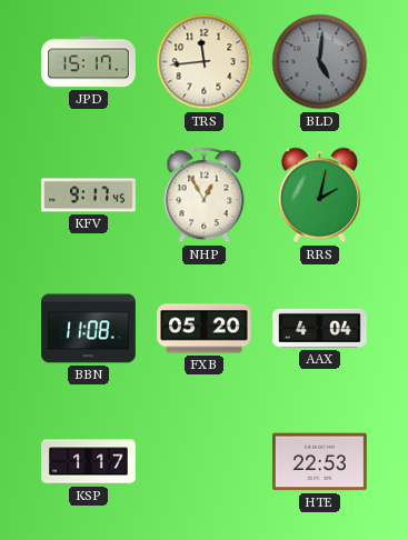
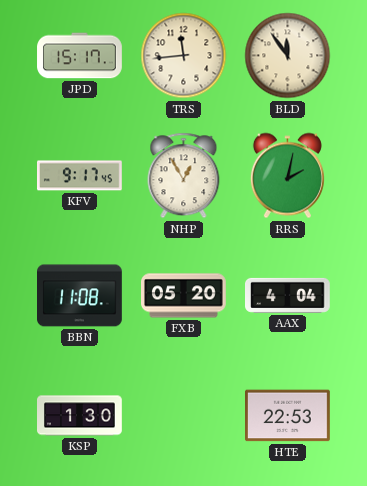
BLD: 5:01 -> 11:54
BLD dial: grey -> cream
KSP: 1:17 -> 1:30
